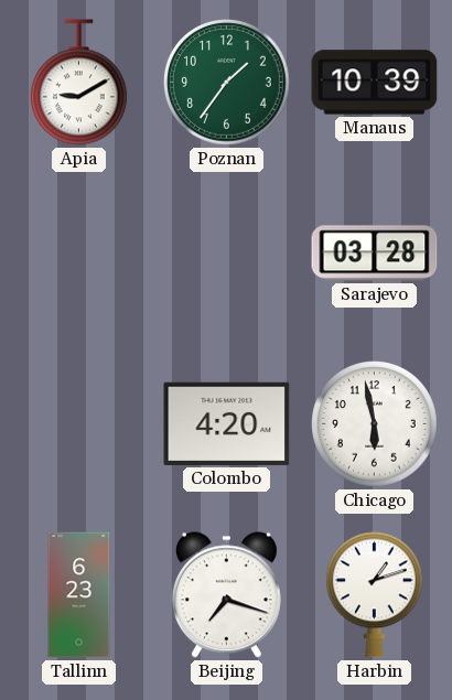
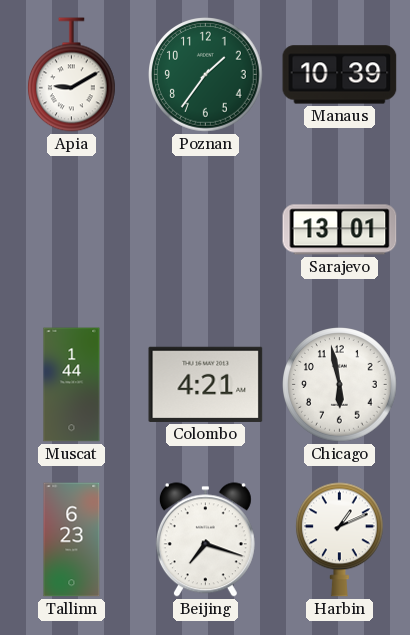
Sarajevo: 03:28 -> 13:01
Muscat: none -> 1:44
Colombo: 4:20 -> 4:21
Harbin: 1:12 -> 1:11
